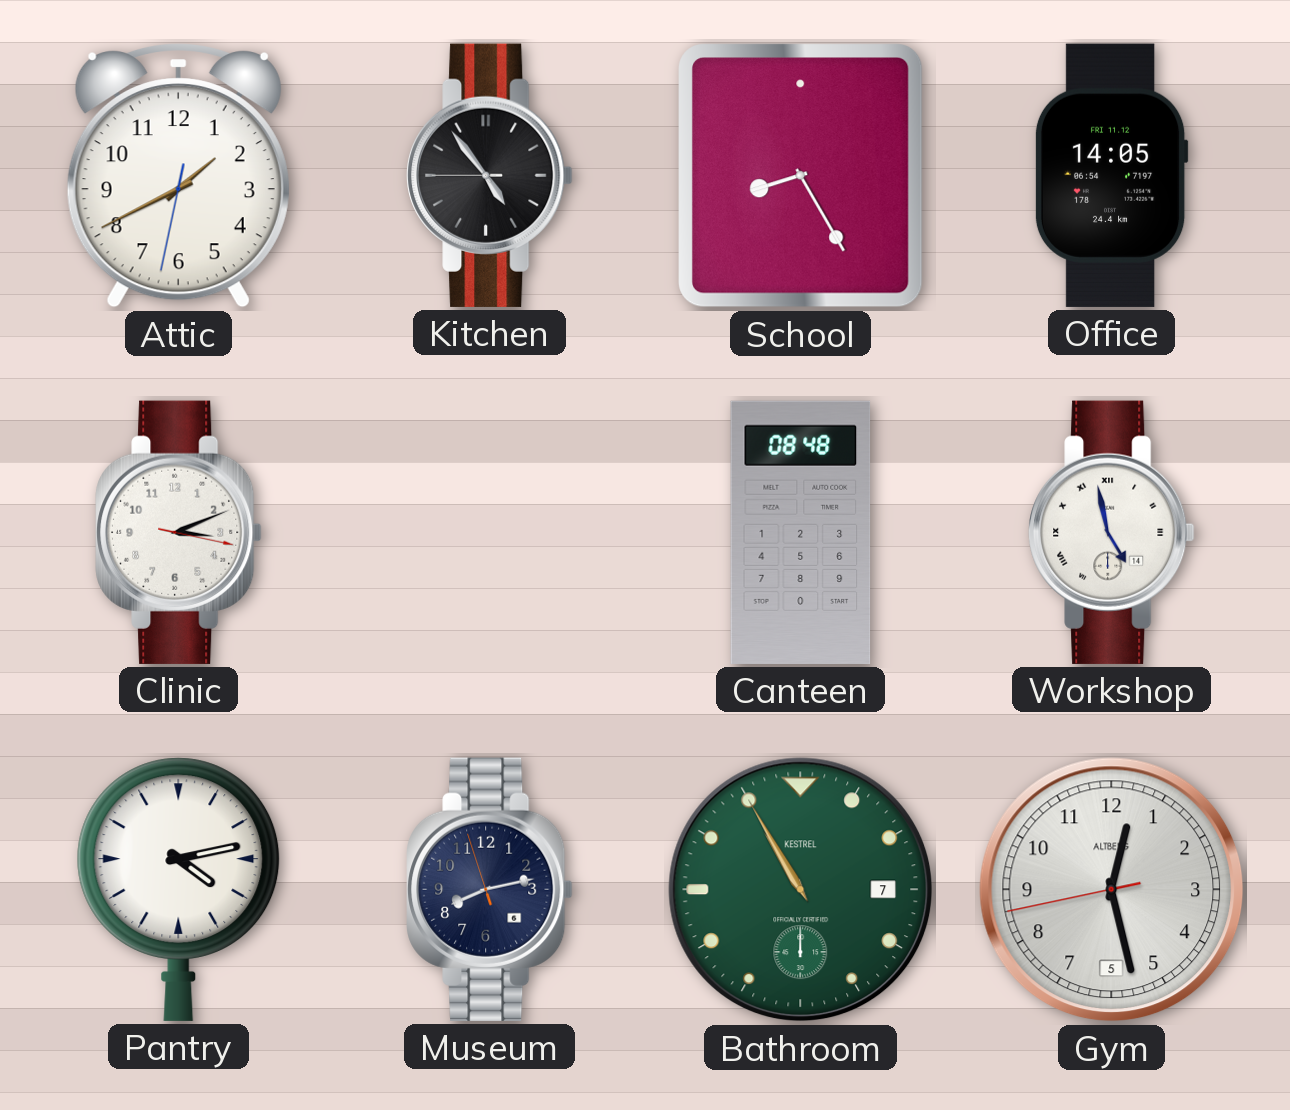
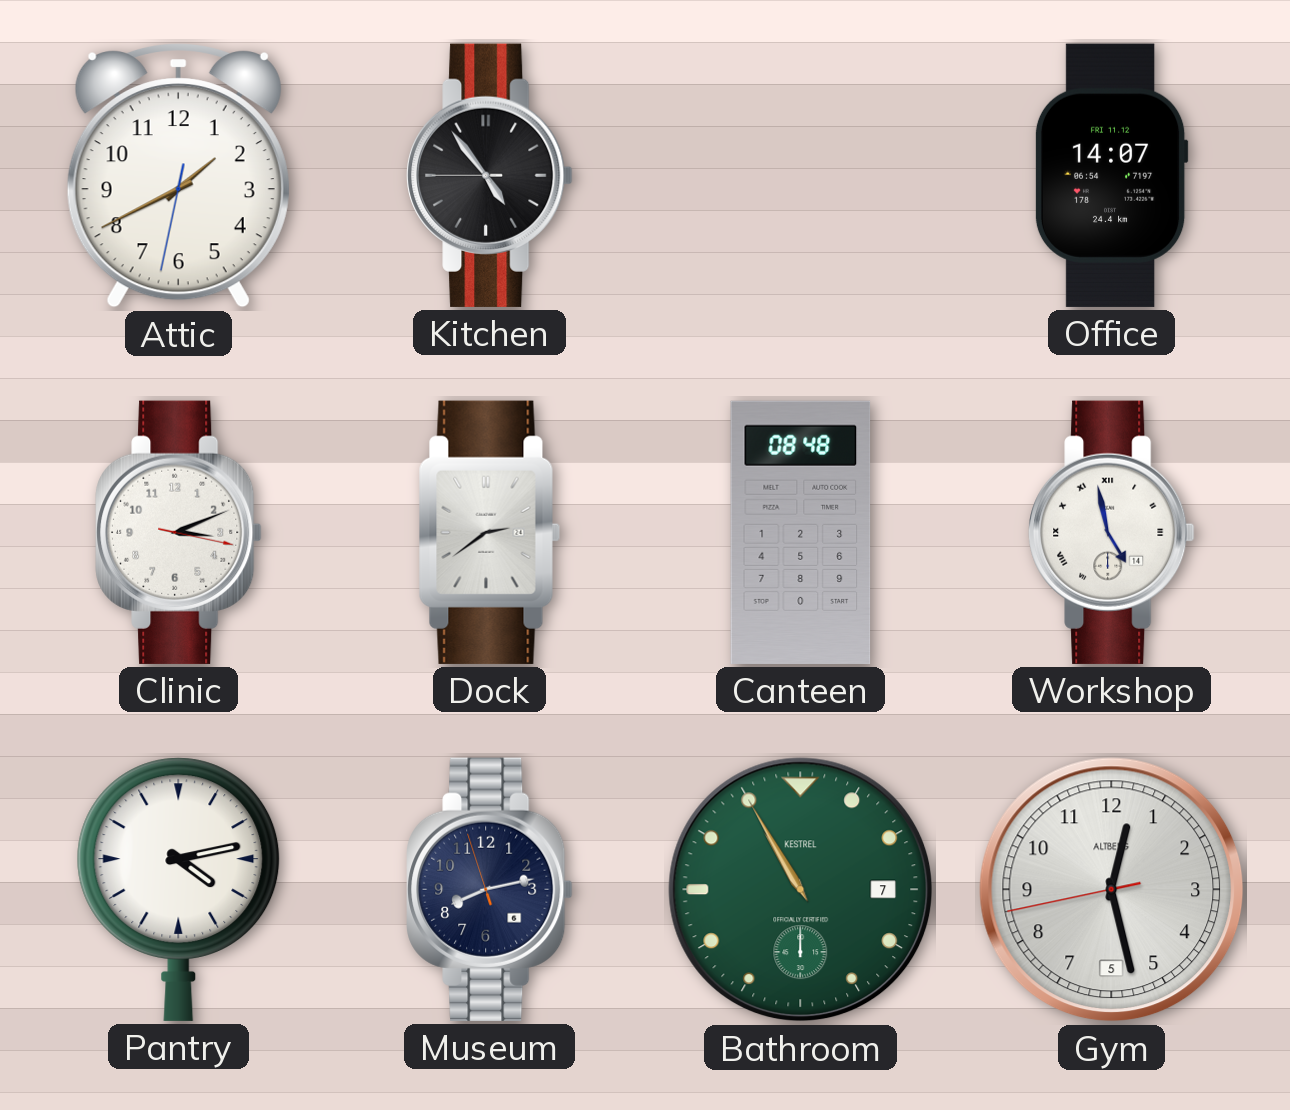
School: 8:25 -> none
Office: 14:05 -> 14:07
Dock: none -> 2:39
